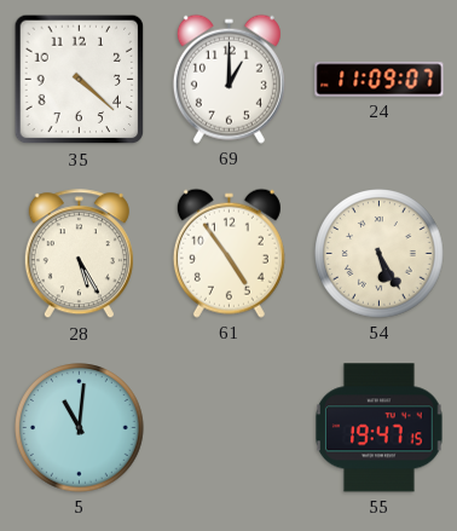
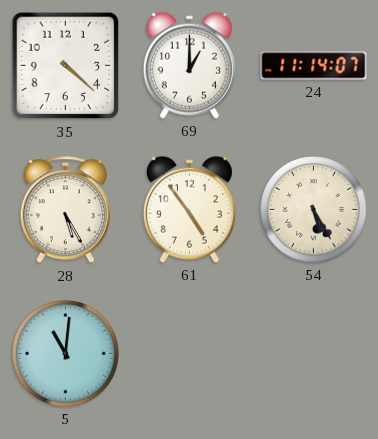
24: 11:09 -> 11:14
55: 19:47 -> none
